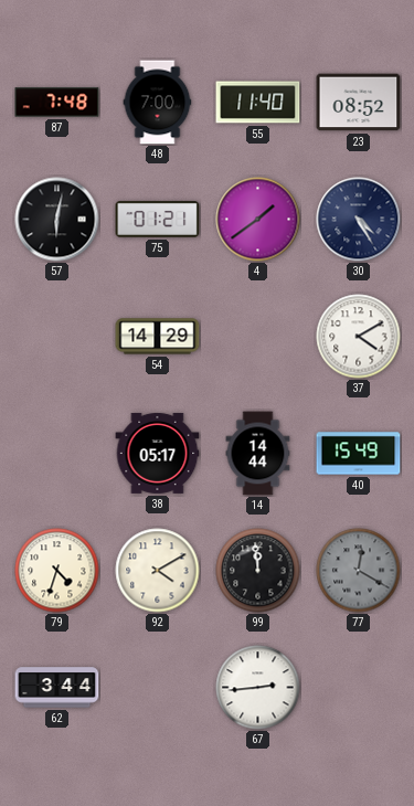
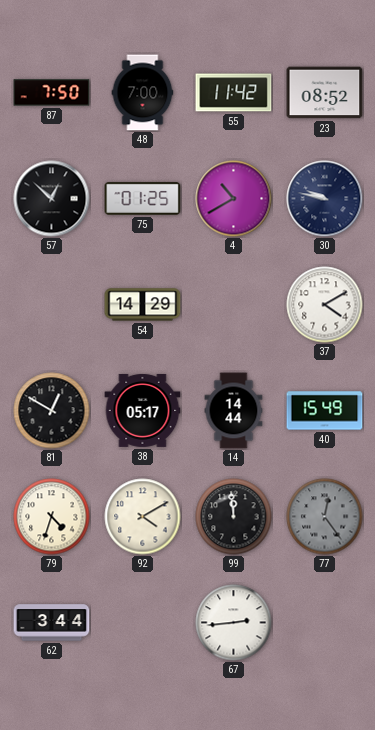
87: 7:48 -> 7:50
55: 11:40 -> 11:42
57: 6:02 -> 12:52
75: 01:21 -> 01:25
4: 1:39 -> 10:40
30: 4:25 -> 9:47
81: none -> 12:50
77: 12:20 -> 12:24
